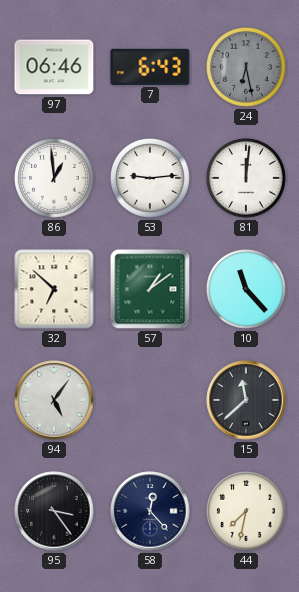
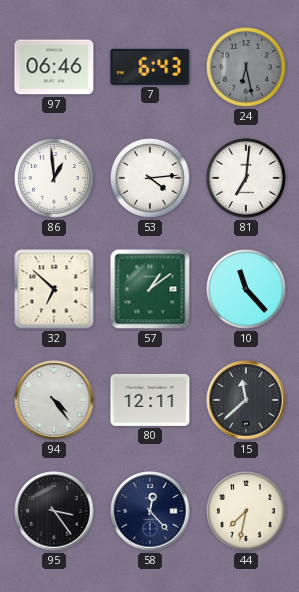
53: 9:14 -> 4:14
81: 12:01 -> 7:01
94: 5:06 -> 4:24
80: none -> 12:11
